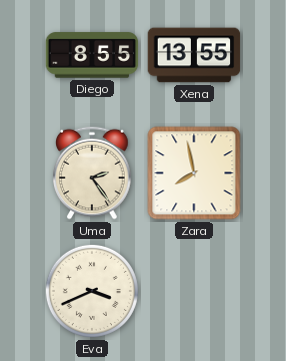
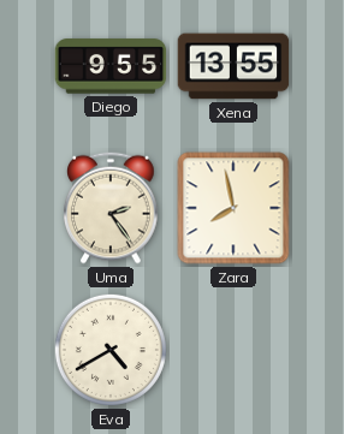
Diego: 8:55 -> 9:55
Eva: 3:41 -> 4:40
